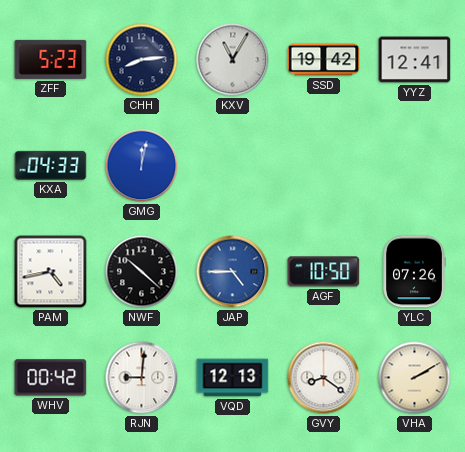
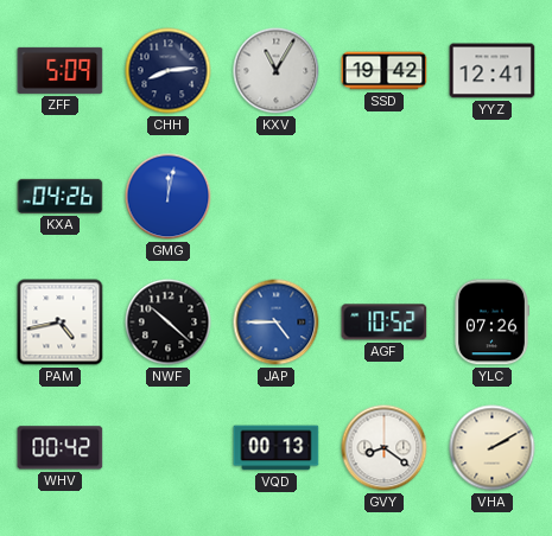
ZFF: 5:23 -> 5:09
KXA: 04:33 -> 04:26
AGF: 10:50 -> 10:52
RJN: 9:01 -> none
VQD: 12:13 -> 00:13
